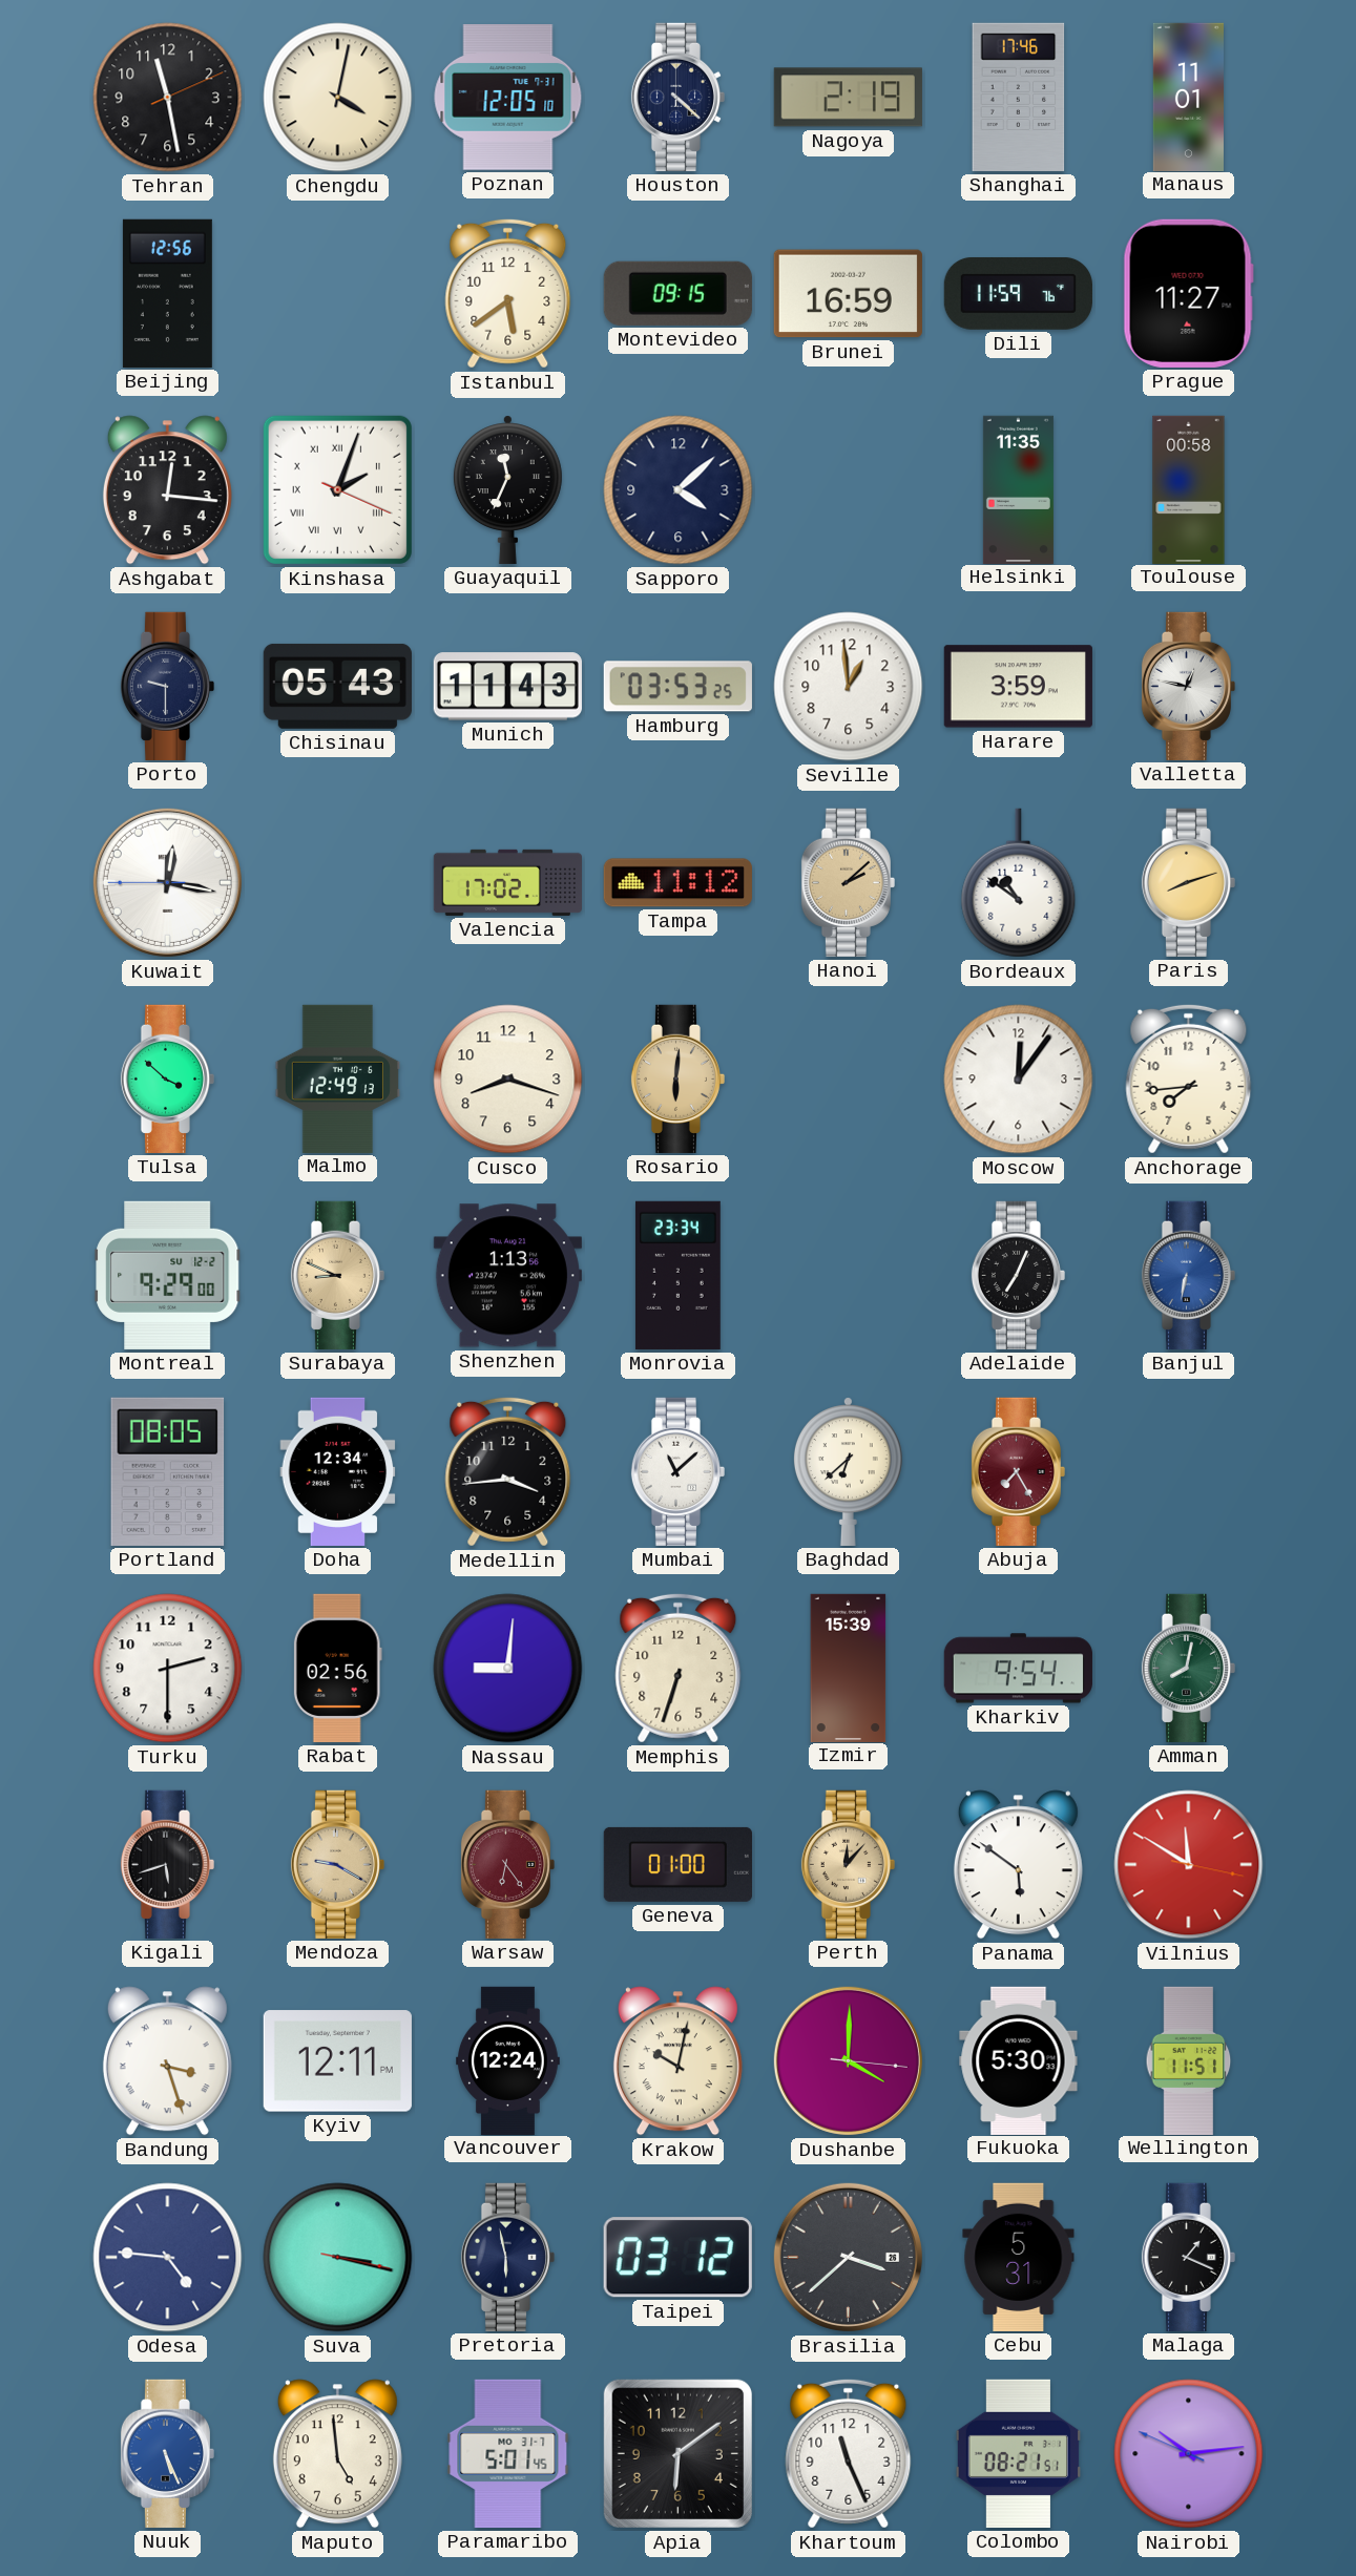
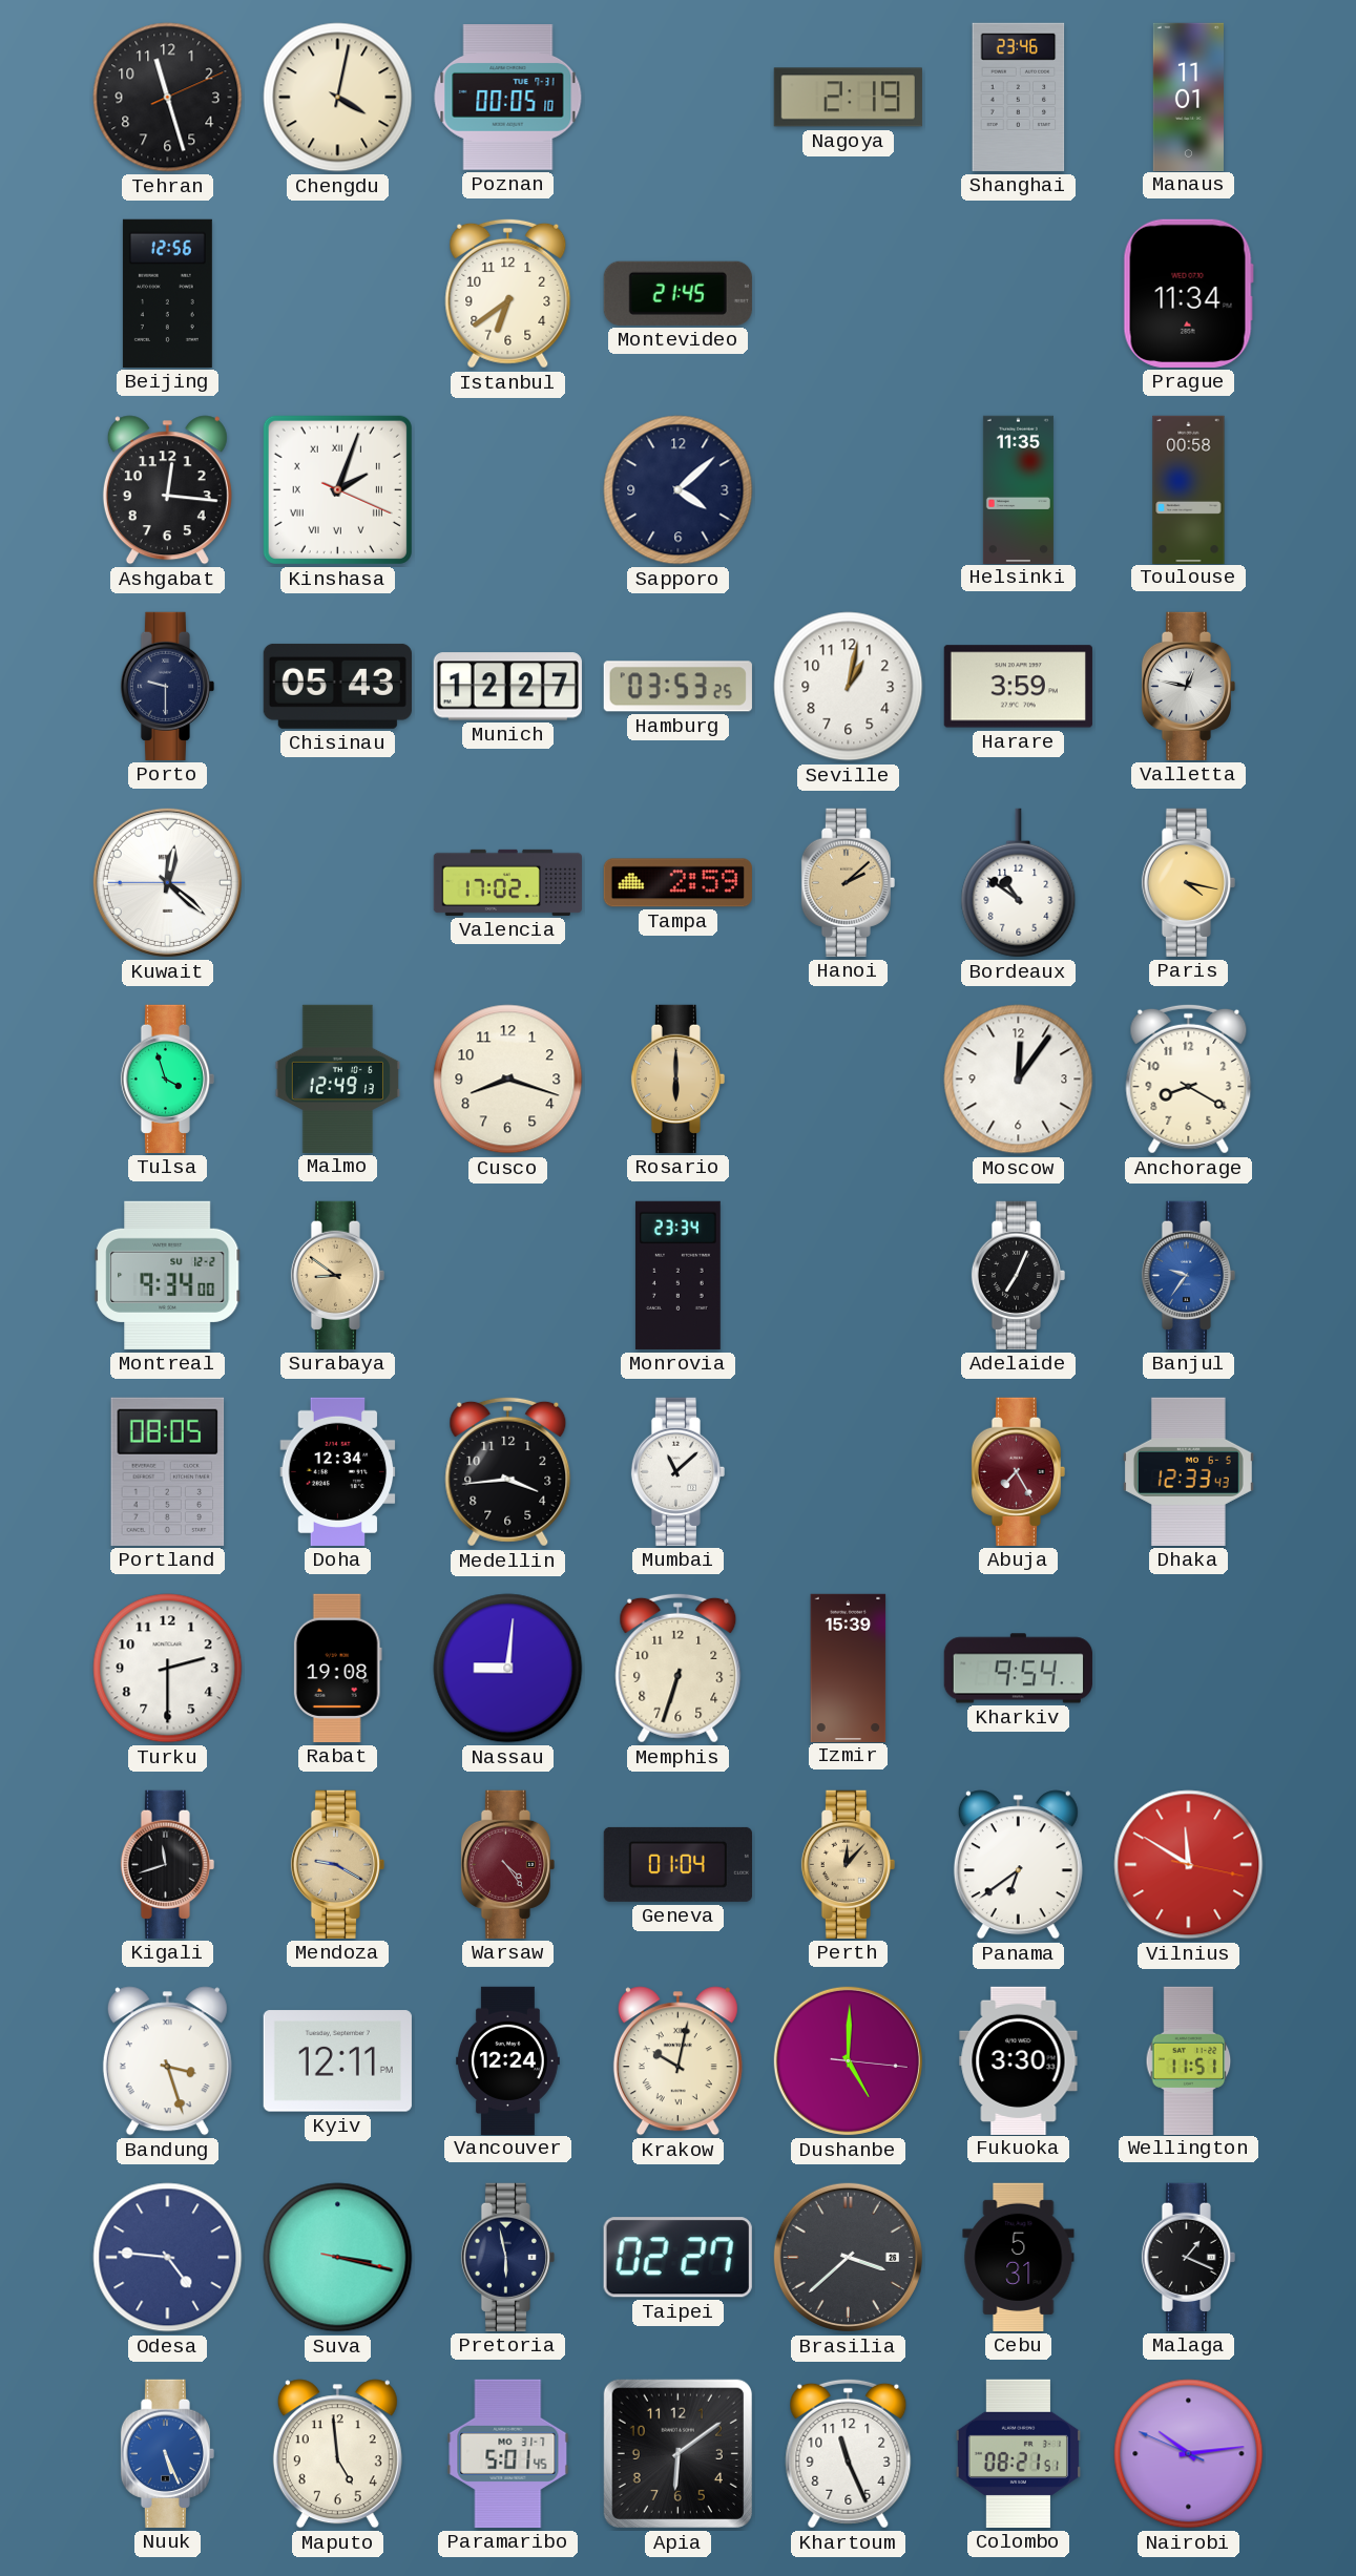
Tehran: 11:28 -> 11:27
Poznan: 12:05 -> 00:05
Houston: 4:22 -> none
Shanghai: 17:46 -> 23:46
Istanbul: 5:39 -> 6:39
Montevideo: 09:15 -> 21:45
Brunei: 16:59 -> none
Dili: 11:59 -> none
Prague: 11:27 -> 11:34
Guayaquil: 11:34 -> none
Munich: 11:43 -> 12:27
Seville: 12:59 -> 1:02
Kuwait: 12:16 -> 12:21
Tampa: 11:12 -> 2:59
Paris: 8:12 -> 4:17
Tulsa: 3:52 -> 3:57
Rosario: 6:01 -> 6:00
Anchorage: 7:44 -> 8:20
Montreal: 9:29 -> 9:34
Surabaya: 8:49 -> 8:51
Shenzhen: 1:13 -> none
Banjul: 6:32 -> 9:36
Baghdad: 6:38 -> none
Dhaka: none -> 12:33
Rabat: 02:56 -> 19:08
Amman: 8:02 -> none
Kigali: 5:42 -> 11:42
Warsaw: 6:24 -> 4:24
Geneva: 01:00 -> 01:04
Panama: 5:51 -> 6:39
Dushanbe: 4:00 -> 5:00
Fukuoka: 5:30 -> 3:30
Taipei: 03:12 -> 02:27
